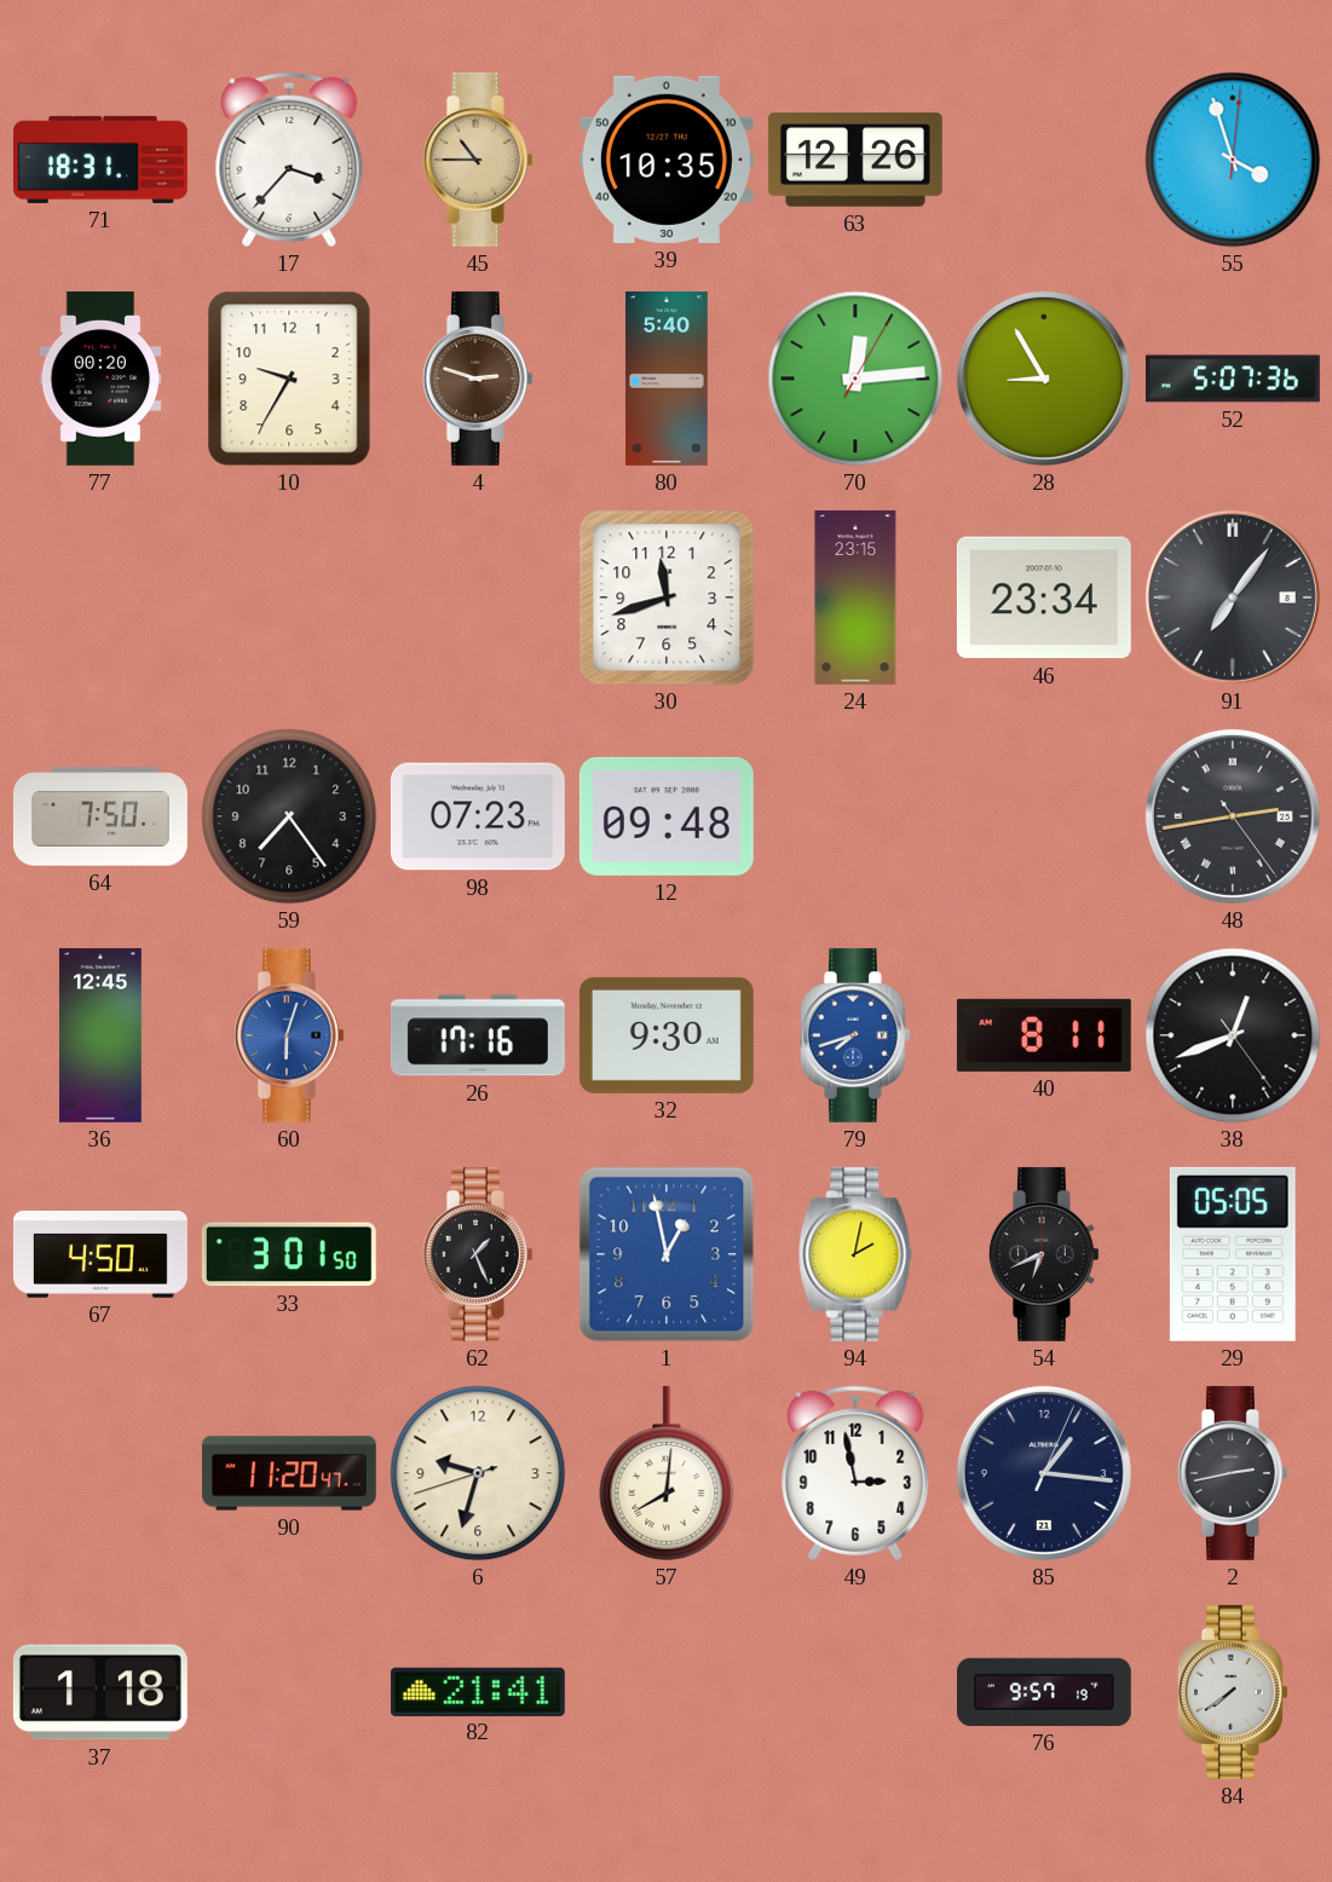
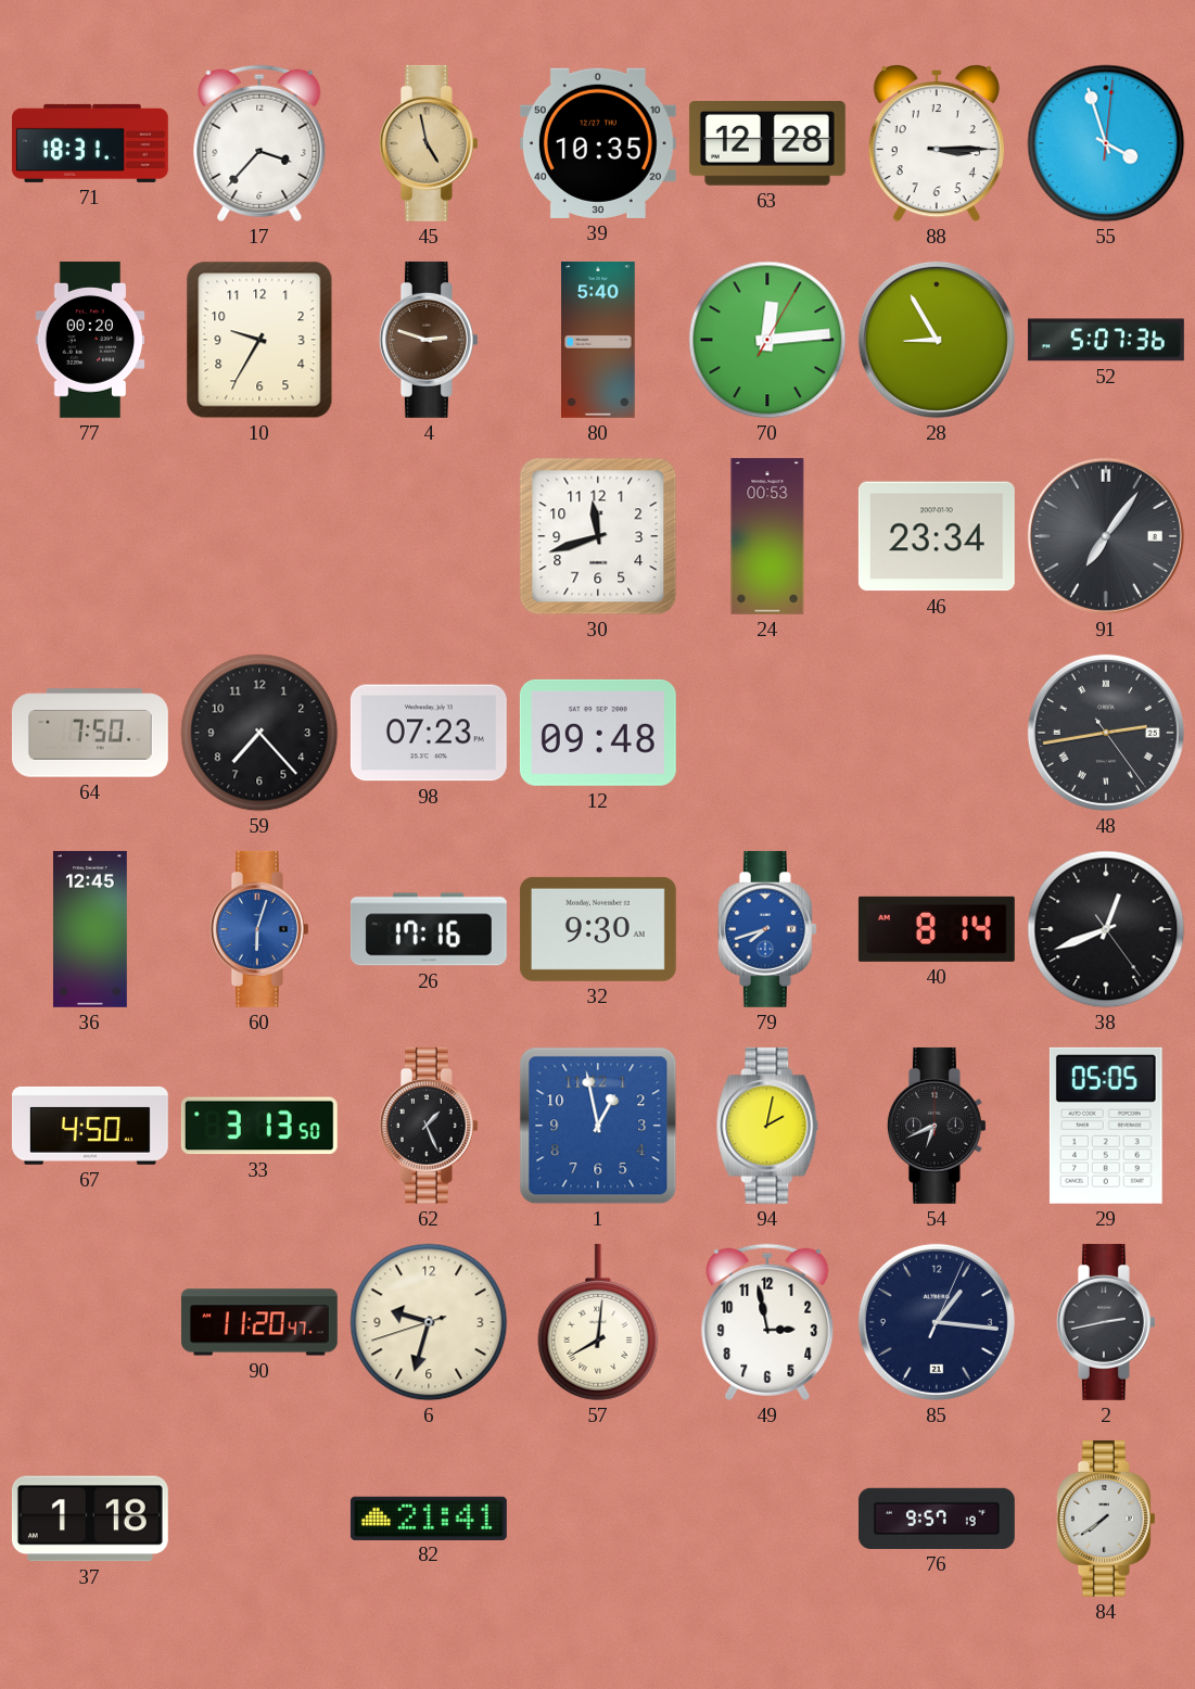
45: 10:45 -> 4:58
63: 12:26 -> 12:28
88: none -> 3:15
24: 23:15 -> 00:53
59: 7:24 -> 7:23
40: 8:11 -> 8:14
33: 3:01 -> 3:13
